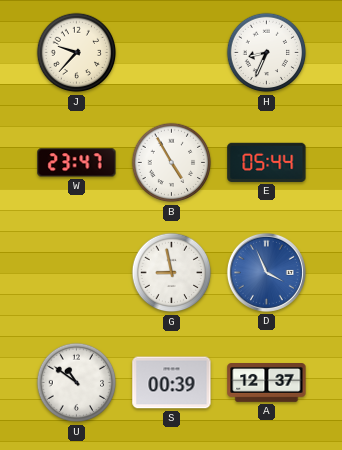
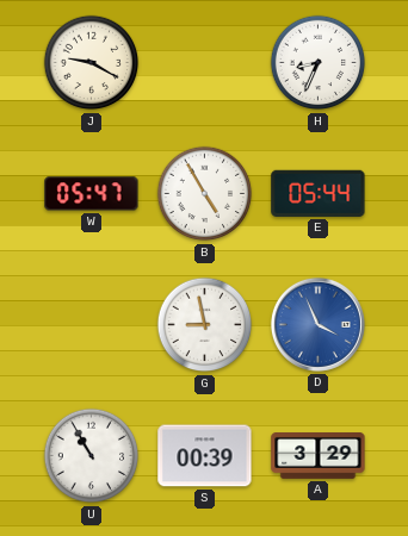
J: 9:37 -> 9:20
W: 23:47 -> 05:47
U: 10:51 -> 10:55
A: 12:37 -> 3:29
